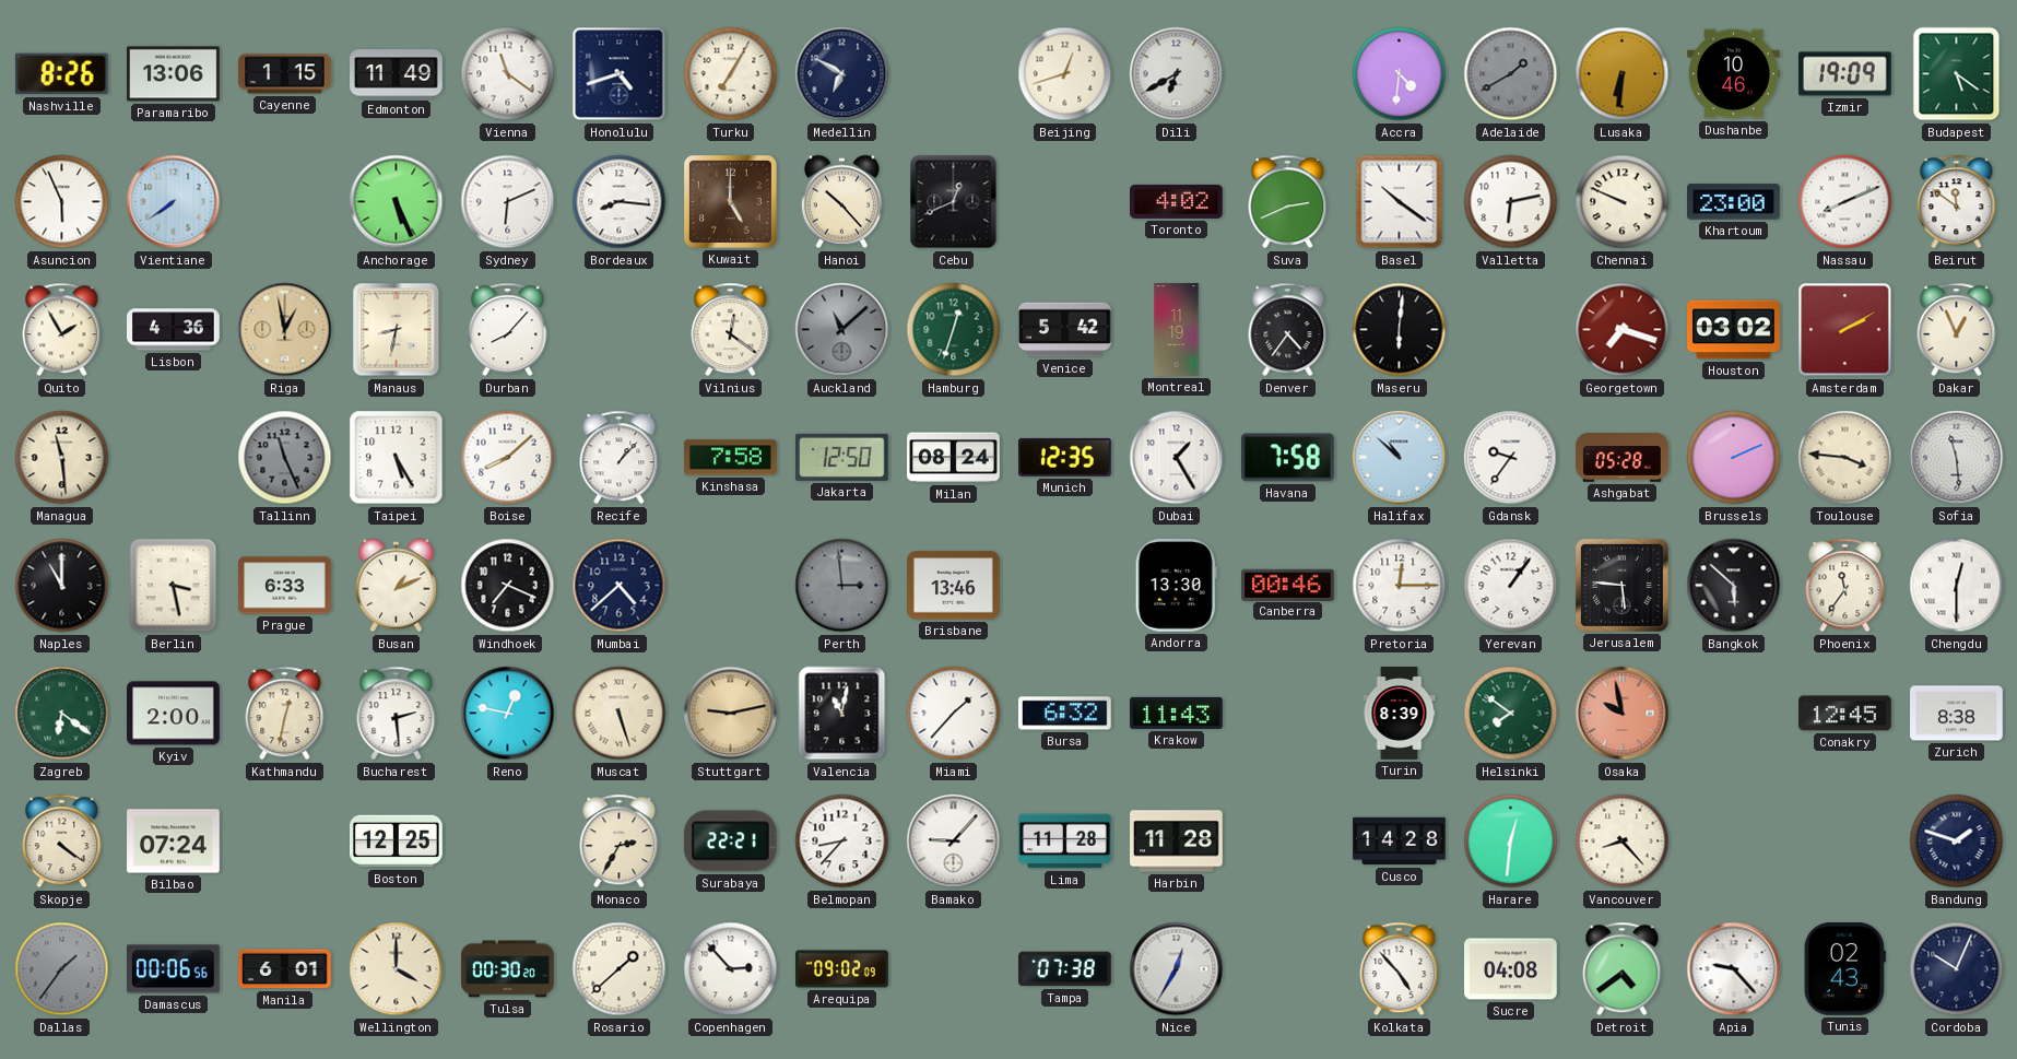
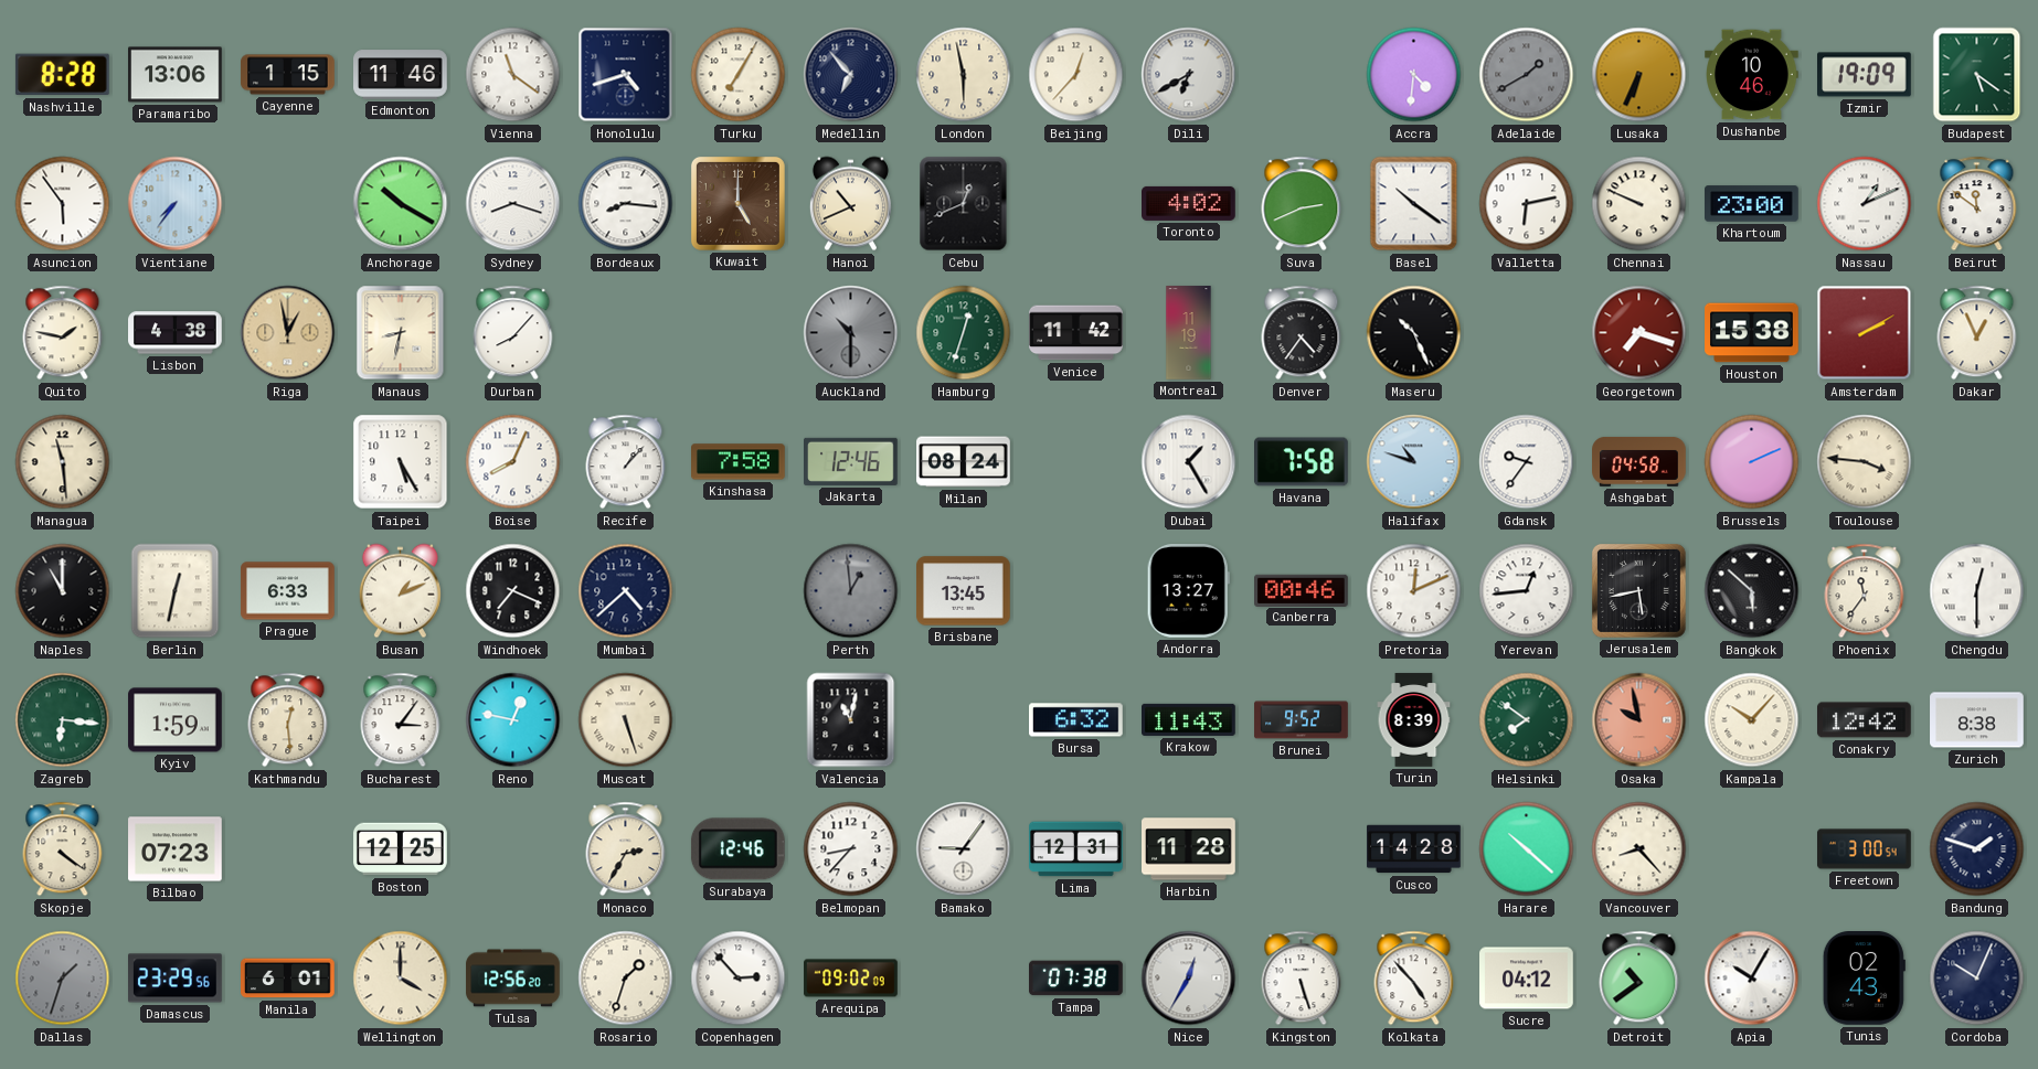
Nashville: 8:26 -> 8:28
Edmonton: 11:49 -> 11:46
Medellin: 6:50 -> 6:53
London: none -> 5:58
Beijing: 12:42 -> 12:37
Lusaka: 6:31 -> 6:34
Asuncion: 5:56 -> 5:54
Vientiane: 7:39 -> 7:36
Anchorage: 5:26 -> 10:20
Sydney: 6:11 -> 8:18
Hanoi: 10:23 -> 10:41
Nassau: 8:11 -> 1:11
Quito: 1:55 -> 1:47
Lisbon: 4:36 -> 4:38
Vilnius: 12:21 -> none
Auckland: 11:08 -> 10:30
Venice: 5:42 -> 11:42
Maseru: 6:01 -> 10:26
Houston: 03:02 -> 15:38
Tallinn: 11:26 -> none
Boise: 8:08 -> 8:04
Jakarta: 12:50 -> 12:46
Munich: 12:35 -> none
Halifax: 10:52 -> 10:48
Ashgabat: 05:28 -> 04:58
Sofia: 11:29 -> none
Berlin: 3:28 -> 12:32
Perth: 2:59 -> 12:59
Brisbane: 13:46 -> 13:45
Andorra: 13:30 -> 13:27
Pretoria: 12:15 -> 12:11
Yerevan: 1:06 -> 12:44
Jerusalem: 5:46 -> 5:43
Zagreb: 6:21 -> 6:16
Kyiv: 2:00 -> 1:59
Kathmandu: 12:32 -> 12:29
Bucharest: 2:29 -> 3:06
Stuttgart: 9:13 -> none
Miami: 1:37 -> none
Brunei: none -> 9:52
Kampala: none -> 10:07
Conakry: 12:45 -> 12:42
Bilbao: 07:24 -> 07:23
Surabaya: 22:21 -> 12:46
Bamako: 9:07 -> 9:06
Lima: 11:28 -> 12:31
Harare: 12:31 -> 10:22
Freetown: none -> 3:00
Dallas: 1:36 -> 1:33
Damascus: 00:06 -> 23:29
Tulsa: 00:30 -> 12:56
Rosario: 1:38 -> 1:33
Kingston: none -> 5:27
Sucre: 04:08 -> 04:12
Detroit: 4:39 -> 10:39
Apia: 9:23 -> 10:05
